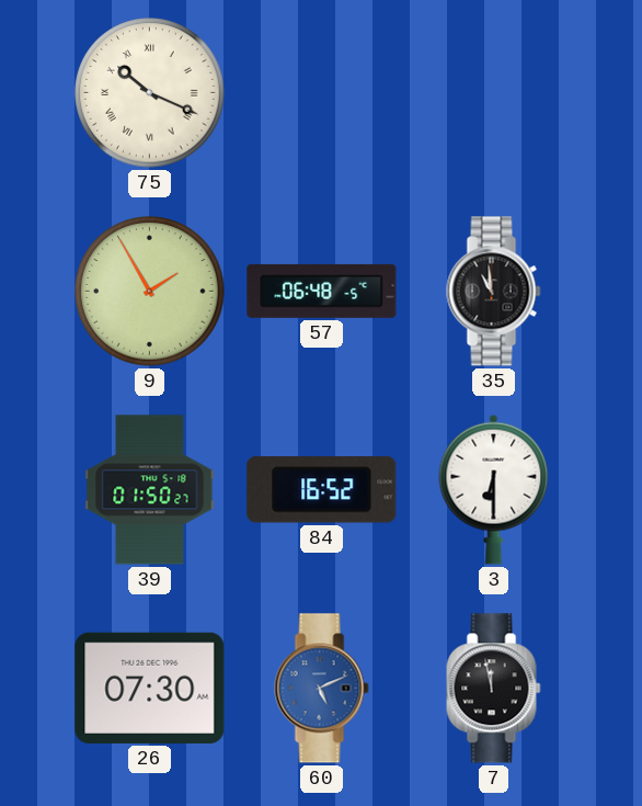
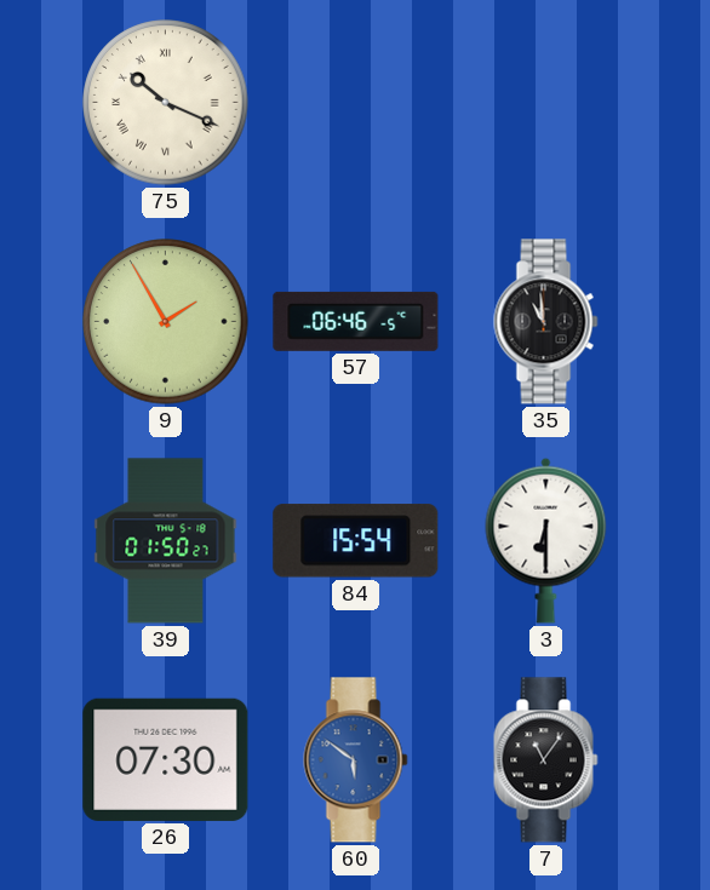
57: 06:48 -> 06:46
84: 16:52 -> 15:54
60: 5:11 -> 5:51
7: 11:58 -> 11:06
